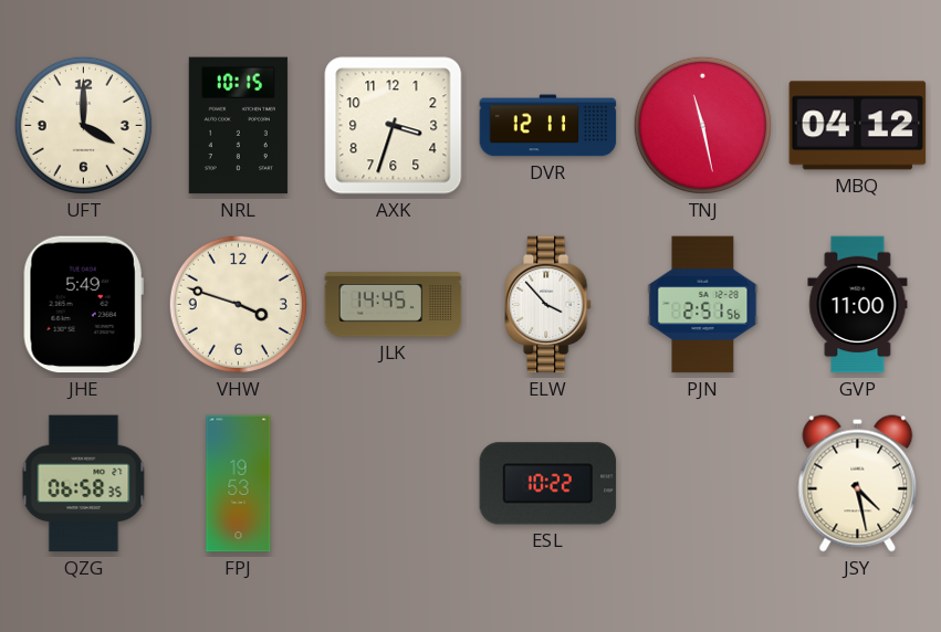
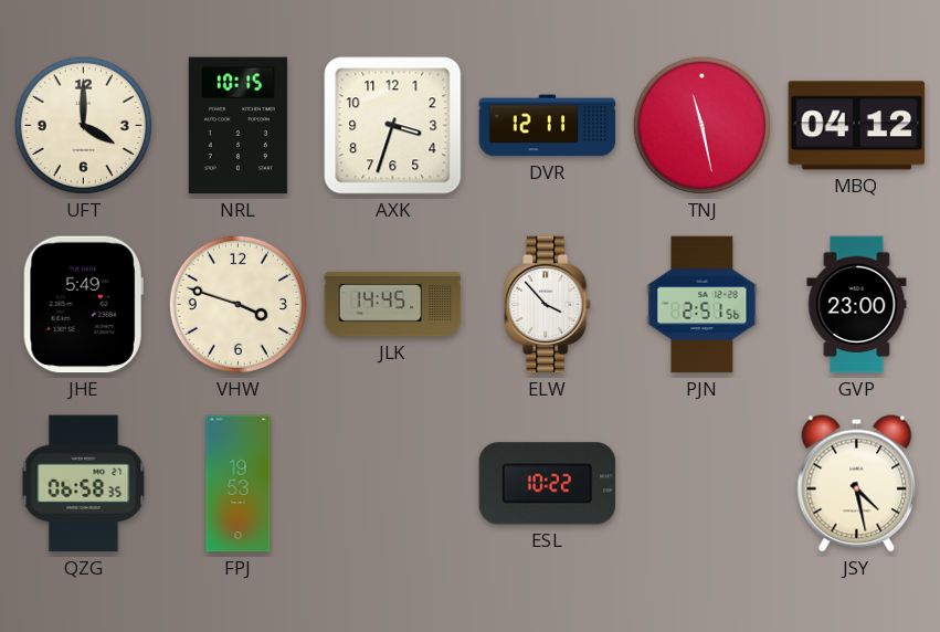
GVP: 11:00 -> 23:00
